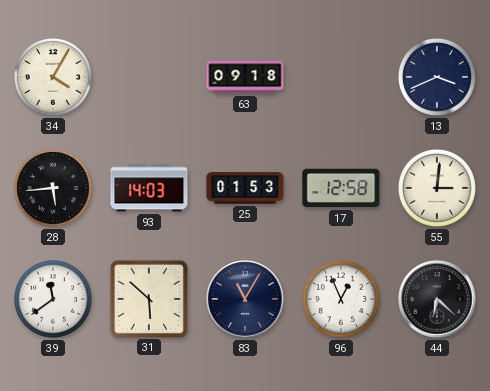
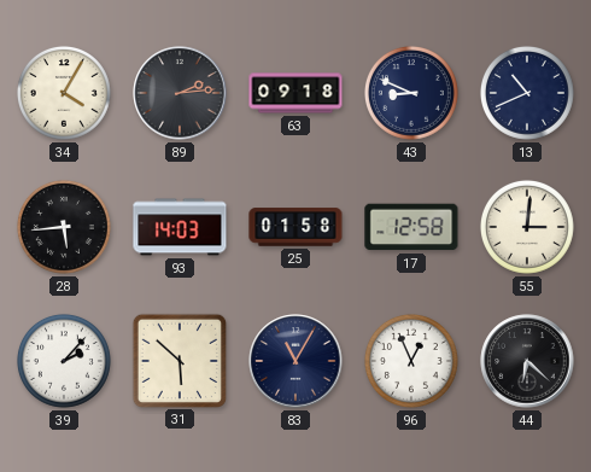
89: none -> 2:14
43: none -> 8:49
13: 3:41 -> 10:41
25: 01:53 -> 01:58
39: 11:39 -> 2:07
